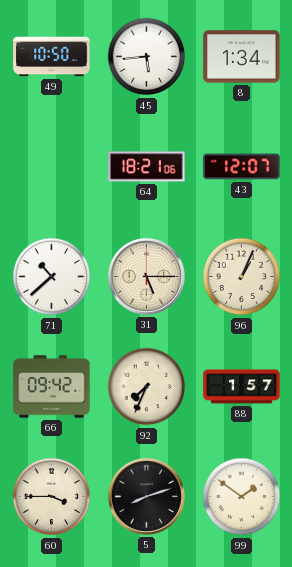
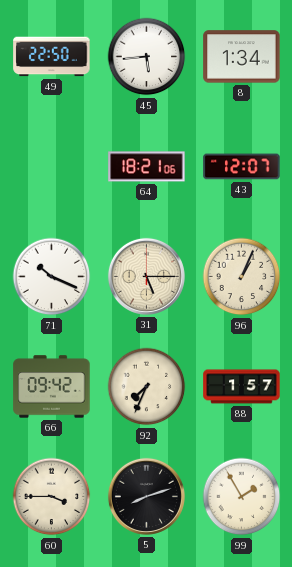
49: 10:50 -> 22:50
71: 10:38 -> 10:19
99: 1:51 -> 1:55
